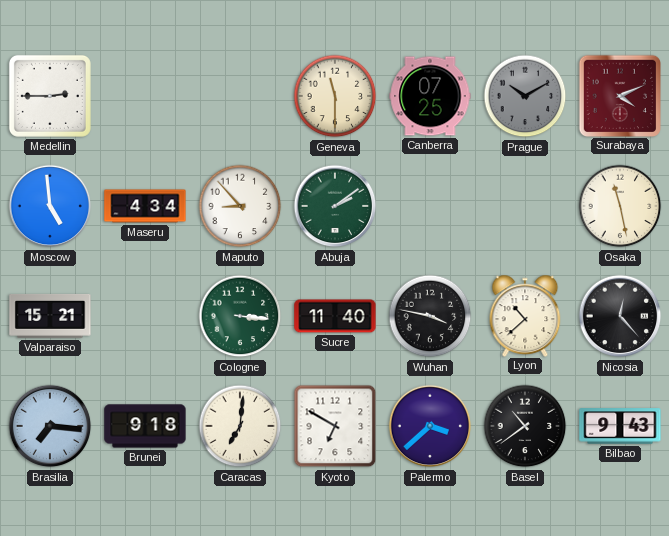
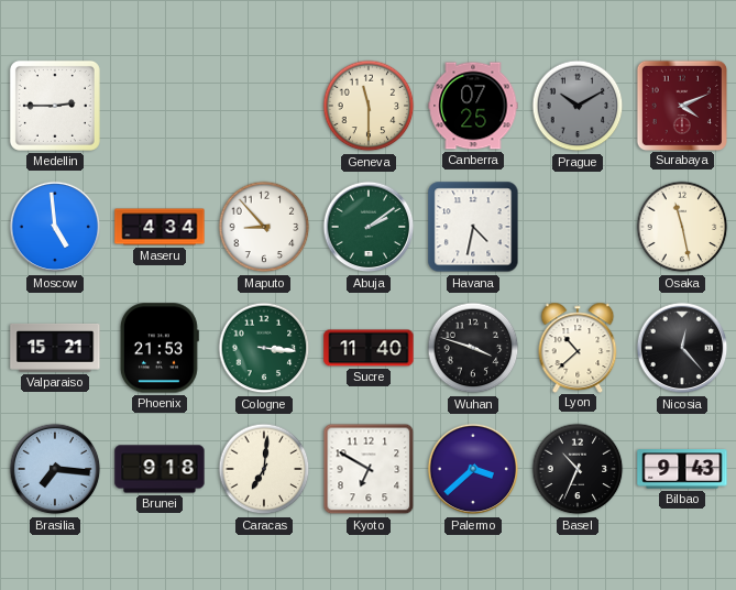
Havana: none -> 4:32
Phoenix: none -> 21:53
Wuhan: 3:47 -> 3:48
Basel: 10:39 -> 10:34
